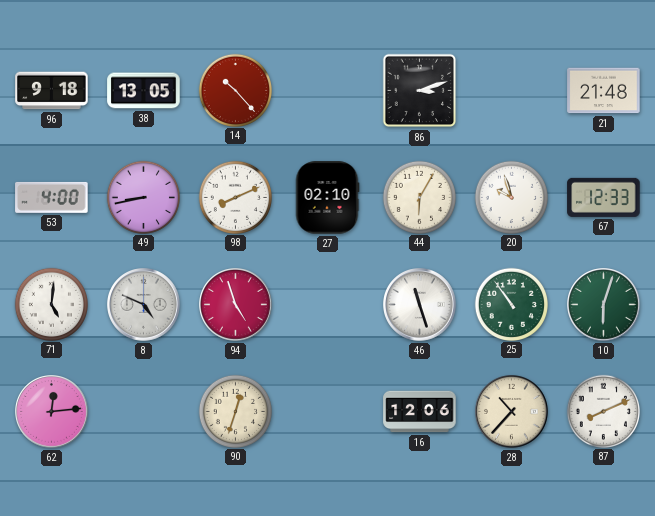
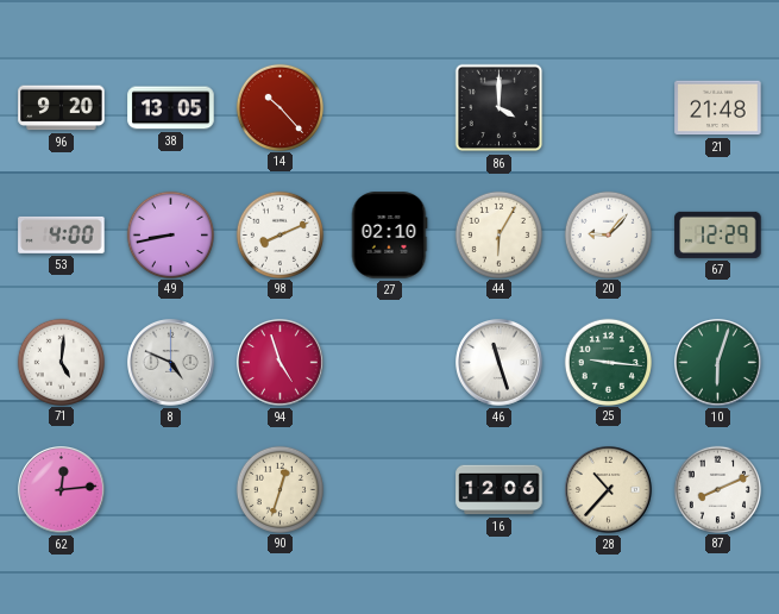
96: 9:18 -> 9:20
86: 3:12 -> 4:00
20: 9:57 -> 9:07
67: 12:33 -> 12:29
25: 10:54 -> 9:16
